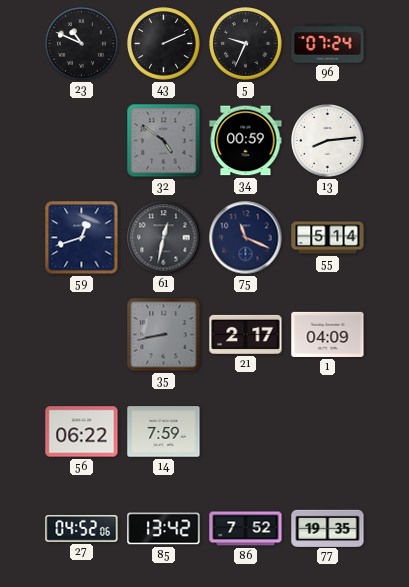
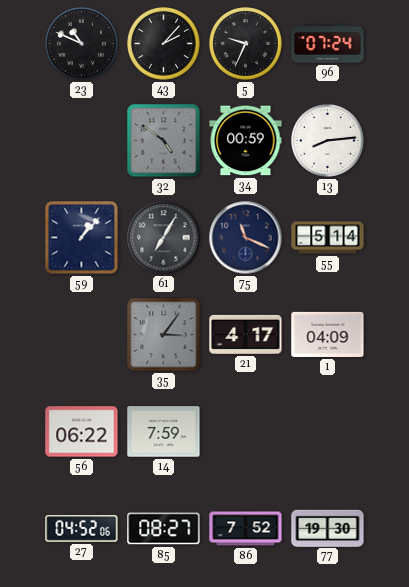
43: 2:11 -> 2:07
59: 12:42 -> 1:07
61: 12:32 -> 7:05
35: 8:43 -> 3:06
21: 2:17 -> 4:17
85: 13:42 -> 08:27
77: 19:35 -> 19:30
